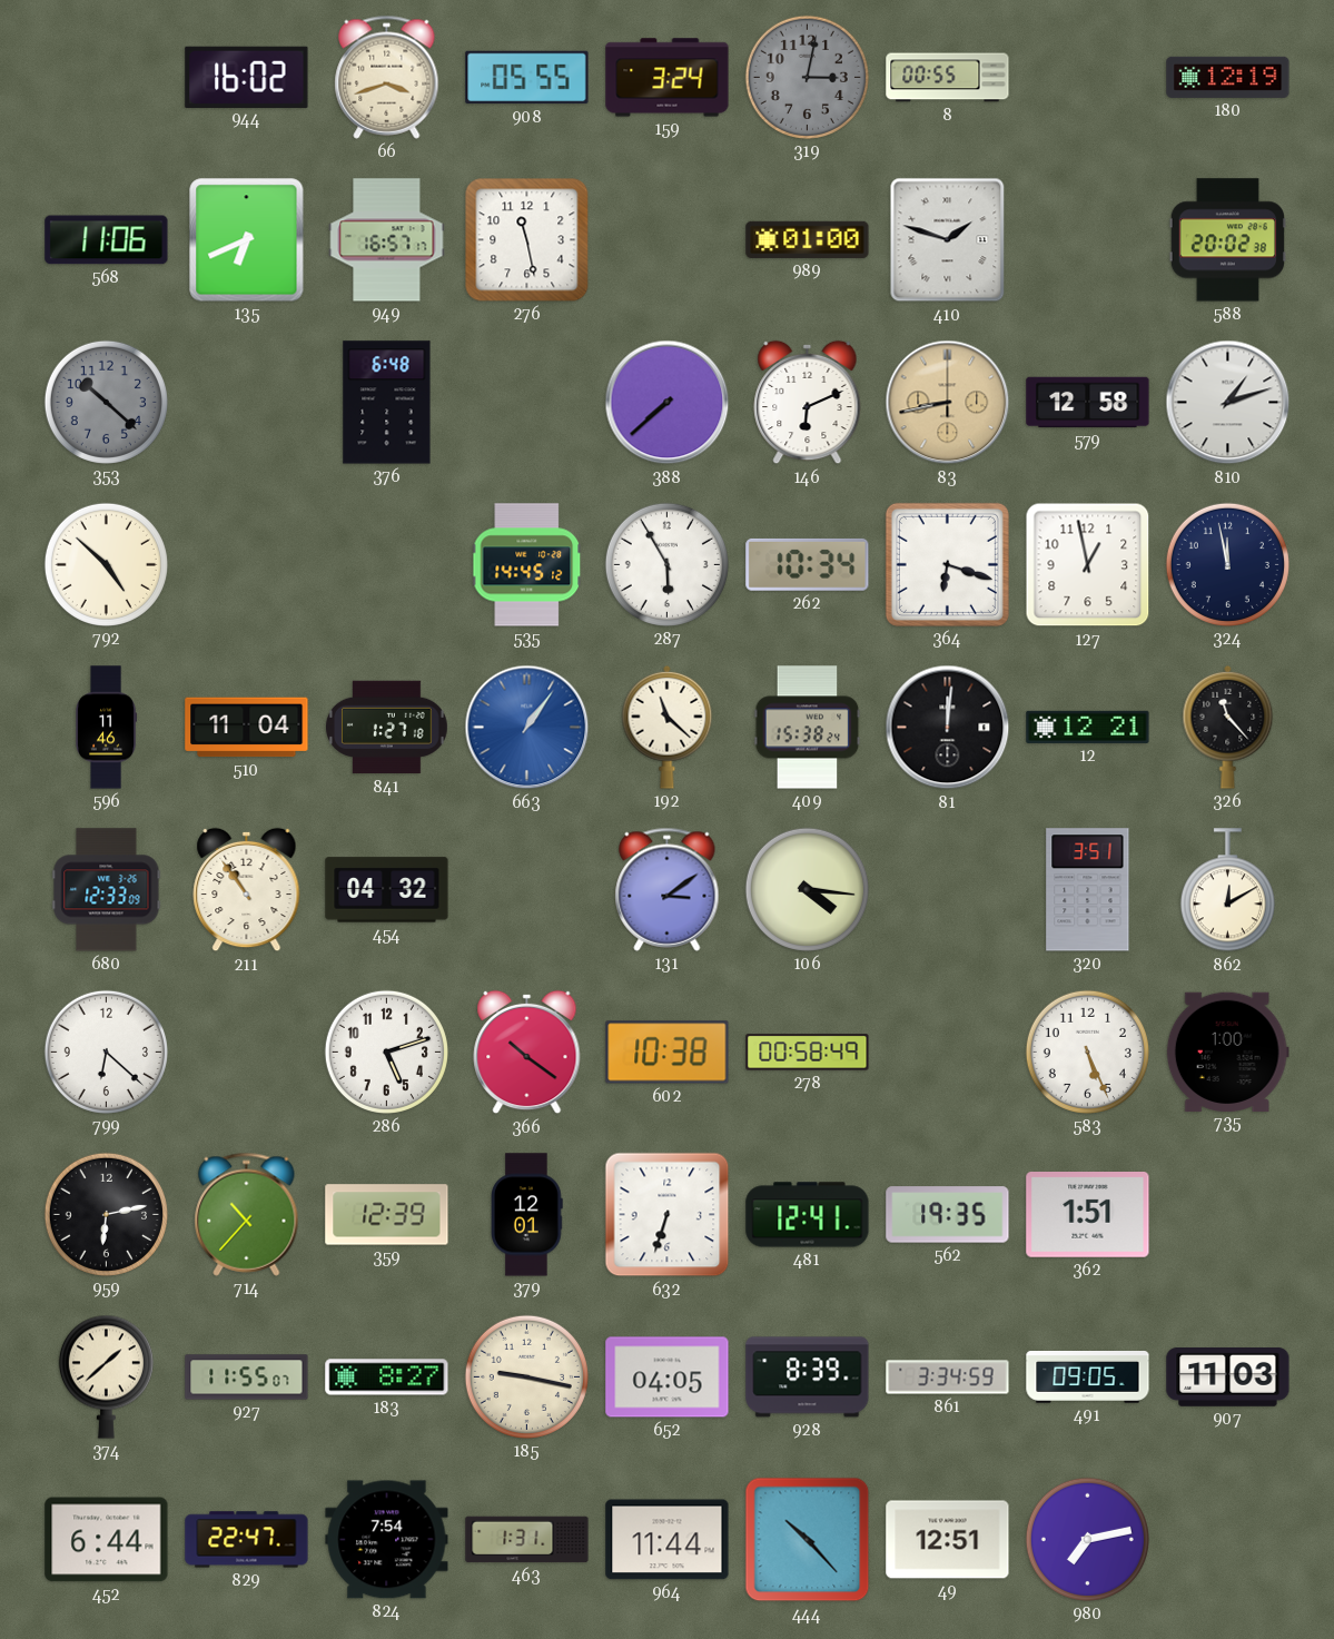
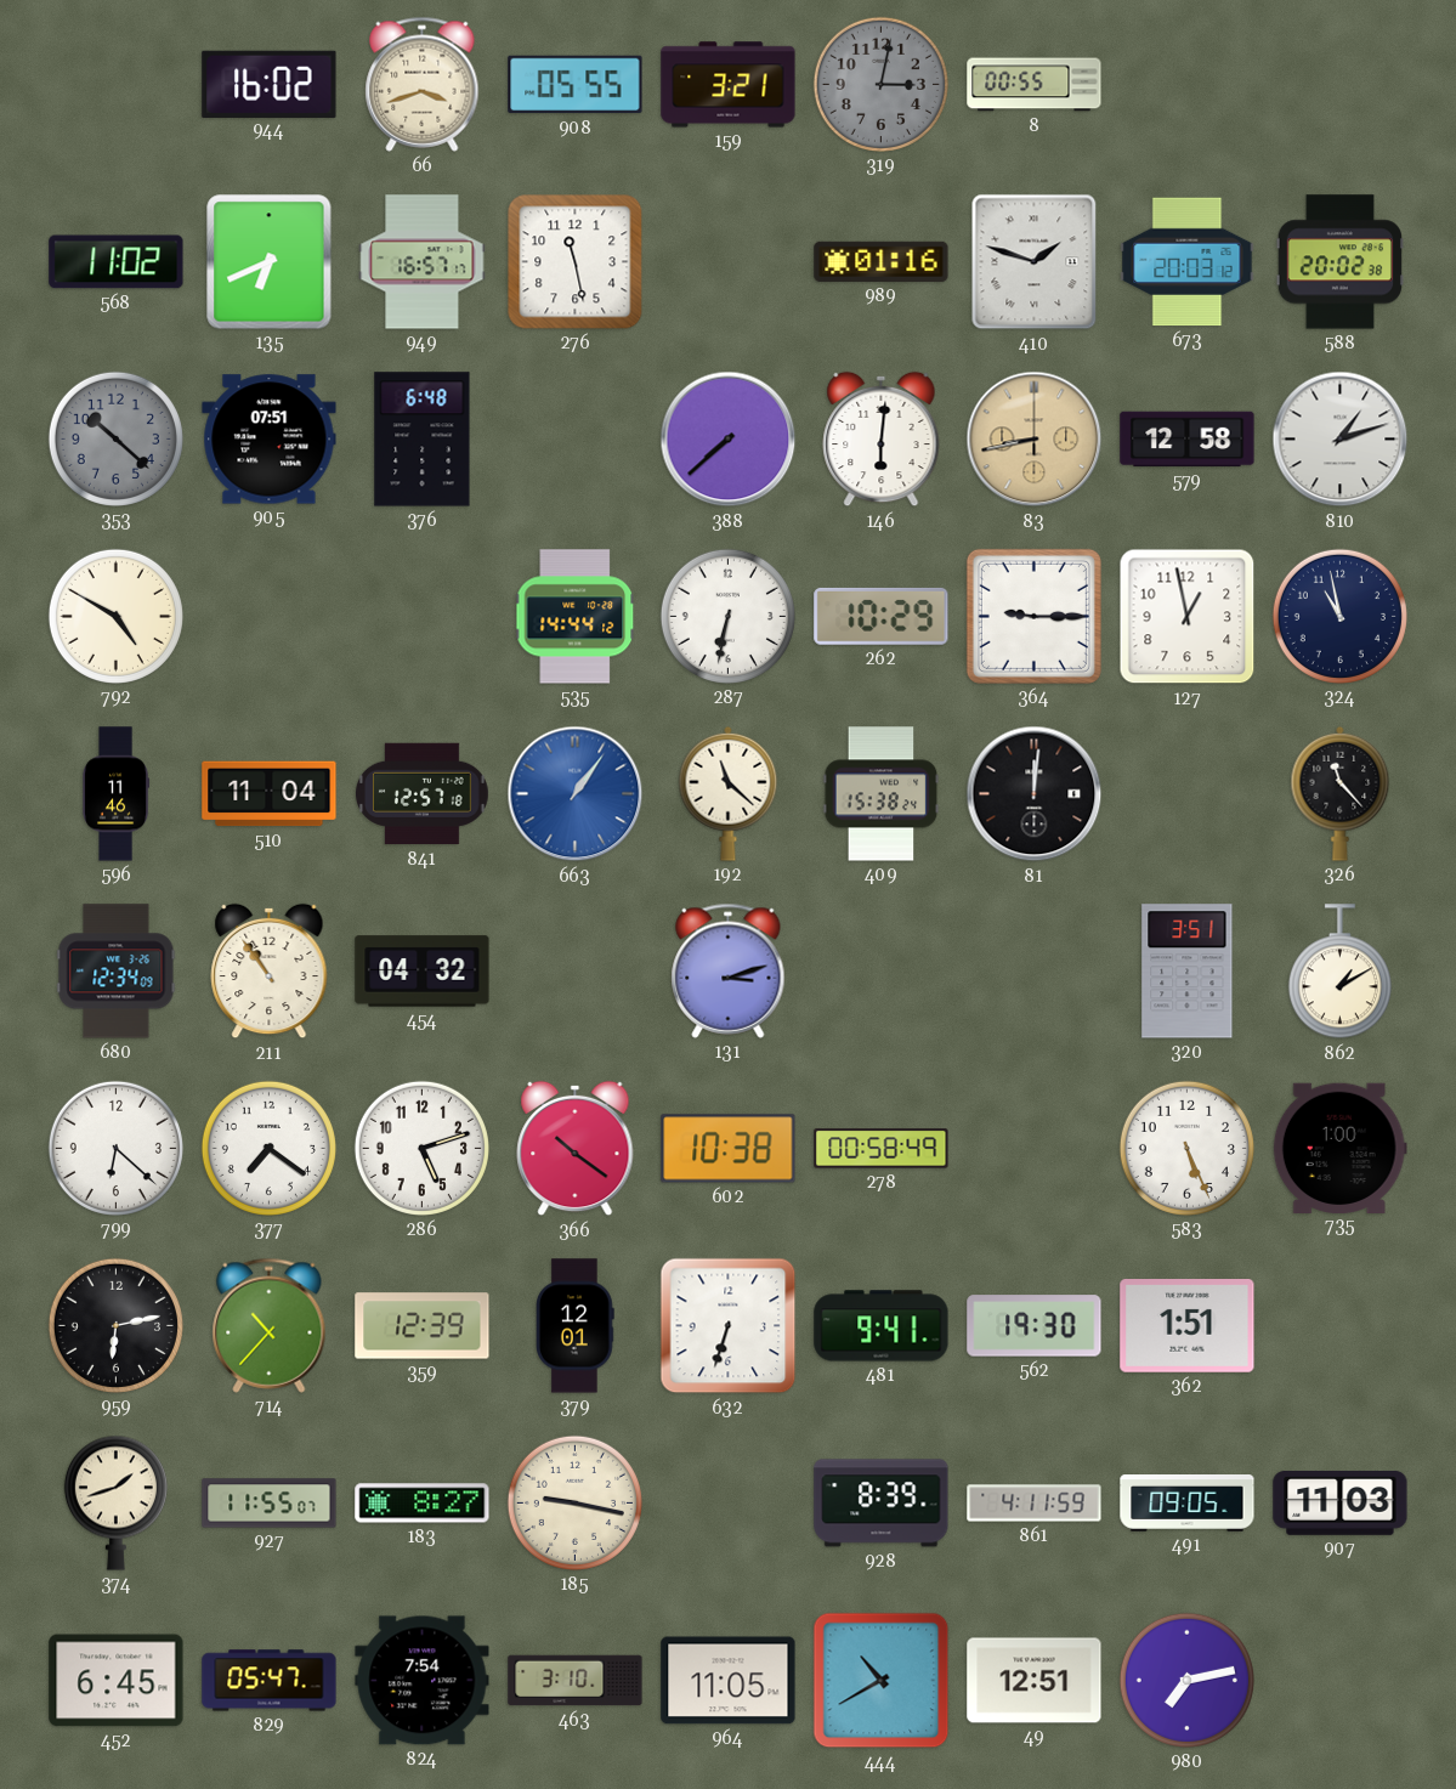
159: 3:24 -> 3:21
180: 12:19 -> none
568: 11:06 -> 11:02
989: 01:00 -> 01:16
673: none -> 20:03
905: none -> 07:51
146: 6:11 -> 6:01
792: 4:52 -> 4:50
535: 14:45 -> 14:44
287: 5:55 -> 6:32
262: 10:34 -> 10:29
364: 6:18 -> 9:15
324: 11:58 -> 10:58
841: 1:27 -> 12:57
12: 12:21 -> none
680: 12:33 -> 12:34
131: 3:09 -> 3:12
106: 4:16 -> none
862: 12:10 -> 1:10
377: none -> 7:21
481: 12:41 -> 9:41
562: 19:35 -> 19:30
374: 1:38 -> 1:42
652: 04:05 -> none
861: 3:34 -> 4:11
452: 6:44 -> 6:45
829: 22:47 -> 05:47
463: 1:31 -> 3:10
964: 11:44 -> 11:05
444: 10:23 -> 10:40
